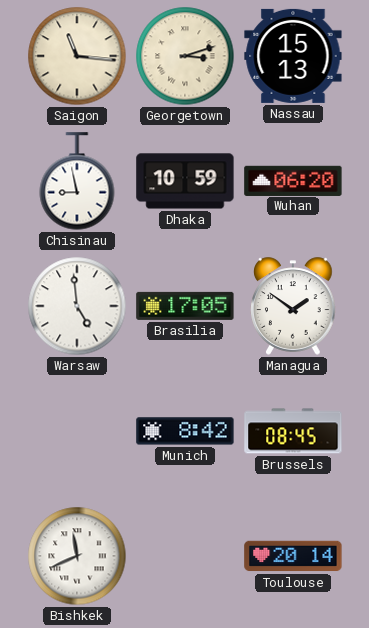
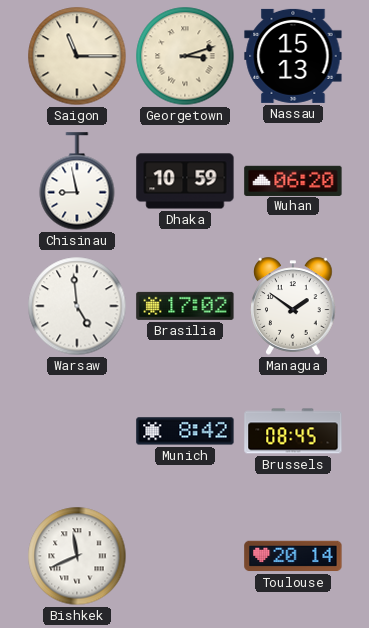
Saigon: 11:16 -> 11:15
Brasilia: 17:05 -> 17:02
